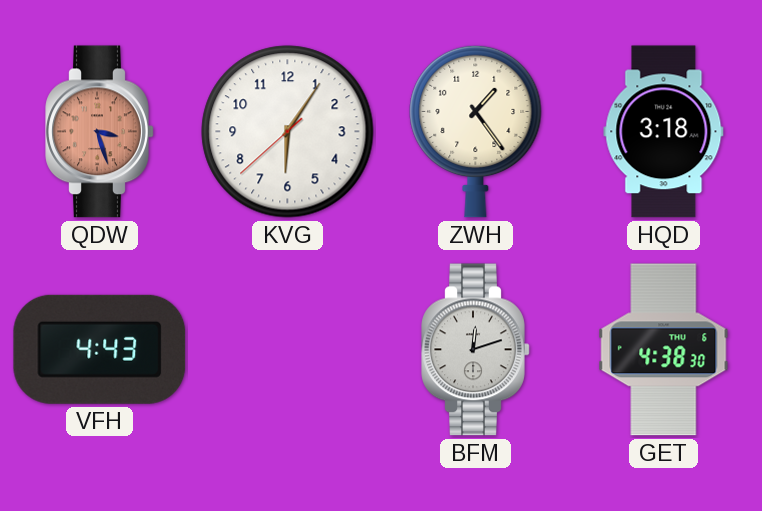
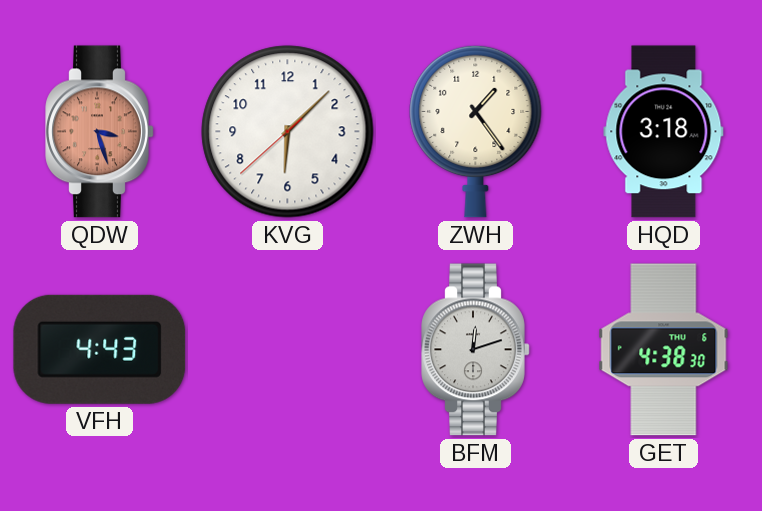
KVG: 6:05 -> 6:07
